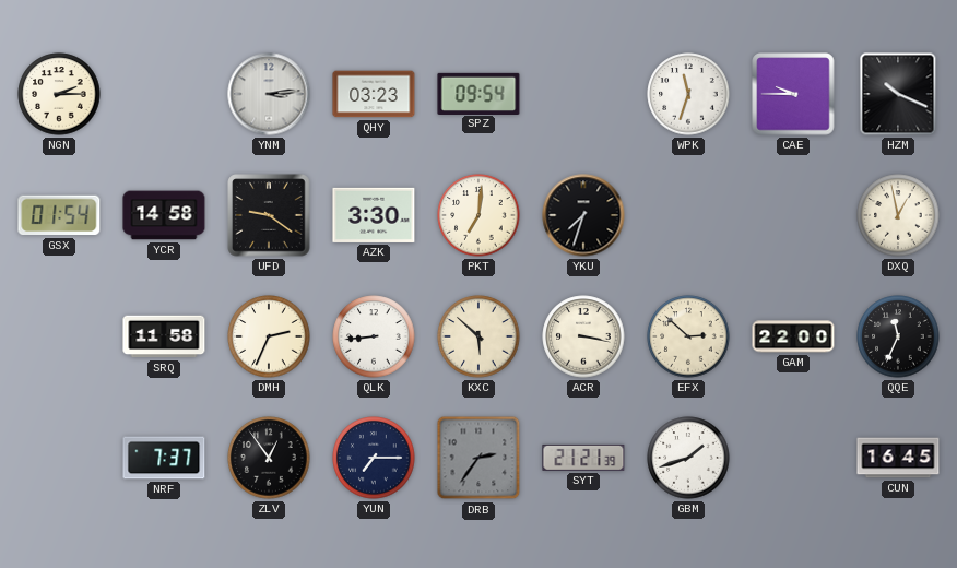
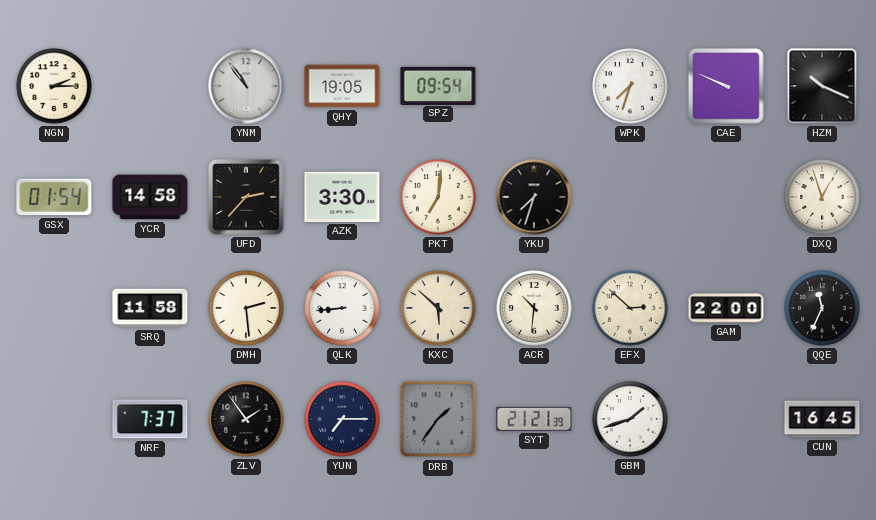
YNM: 3:14 -> 10:54
QHY: 03:23 -> 19:05
WPK: 11:33 -> 7:33
CAE: 9:45 -> 9:49
UFD: 9:21 -> 2:37
DXQ: 12:58 -> 12:57
DMH: 2:34 -> 2:29
ACR: 3:17 -> 10:31
ZLV: 12:54 -> 1:54
DRB: 2:36 -> 1:36
